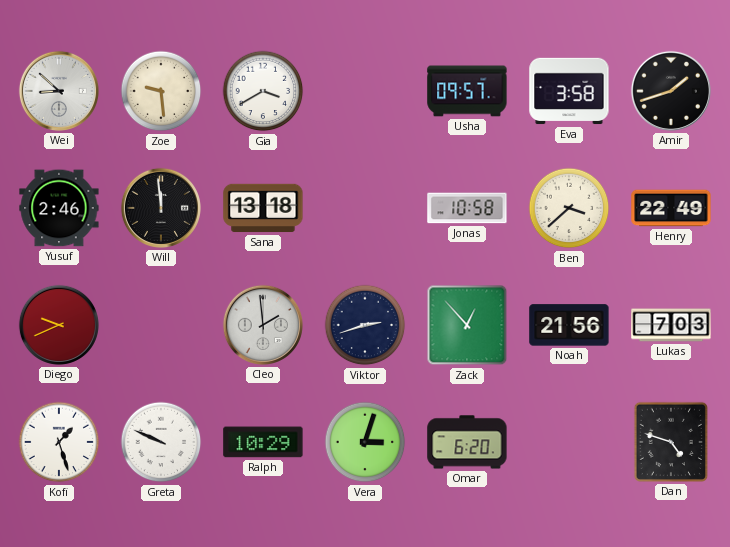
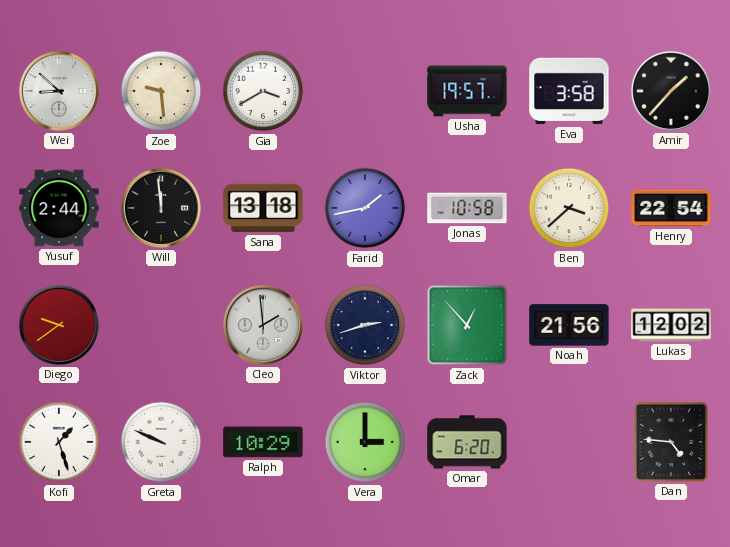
Usha: 09:57 -> 19:57
Amir: 1:42 -> 1:37
Yusuf: 2:46 -> 2:44
Farid: none -> 1:43
Henry: 22:49 -> 22:54
Diego: 9:41 -> 9:39
Lukas: 7:03 -> 12:02
Vera: 3:03 -> 3:00
Dan: 4:48 -> 4:46
